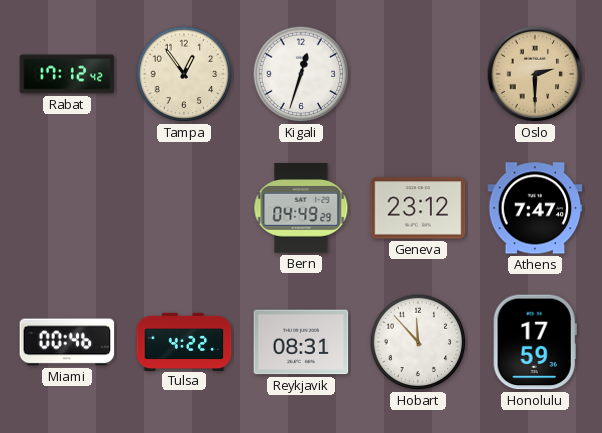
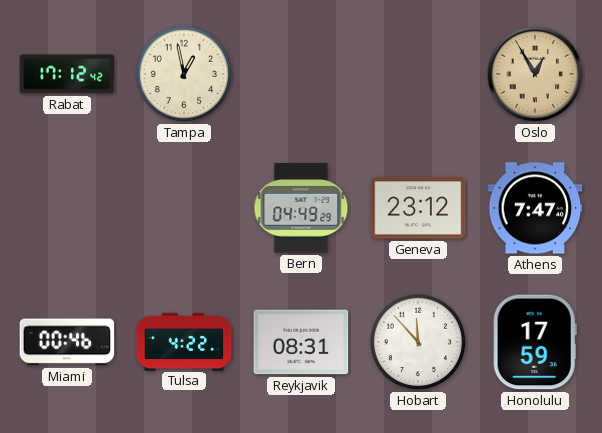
Tampa: 12:54 -> 12:58
Kigali: 12:33 -> none
Oslo: 2:30 -> 12:55
